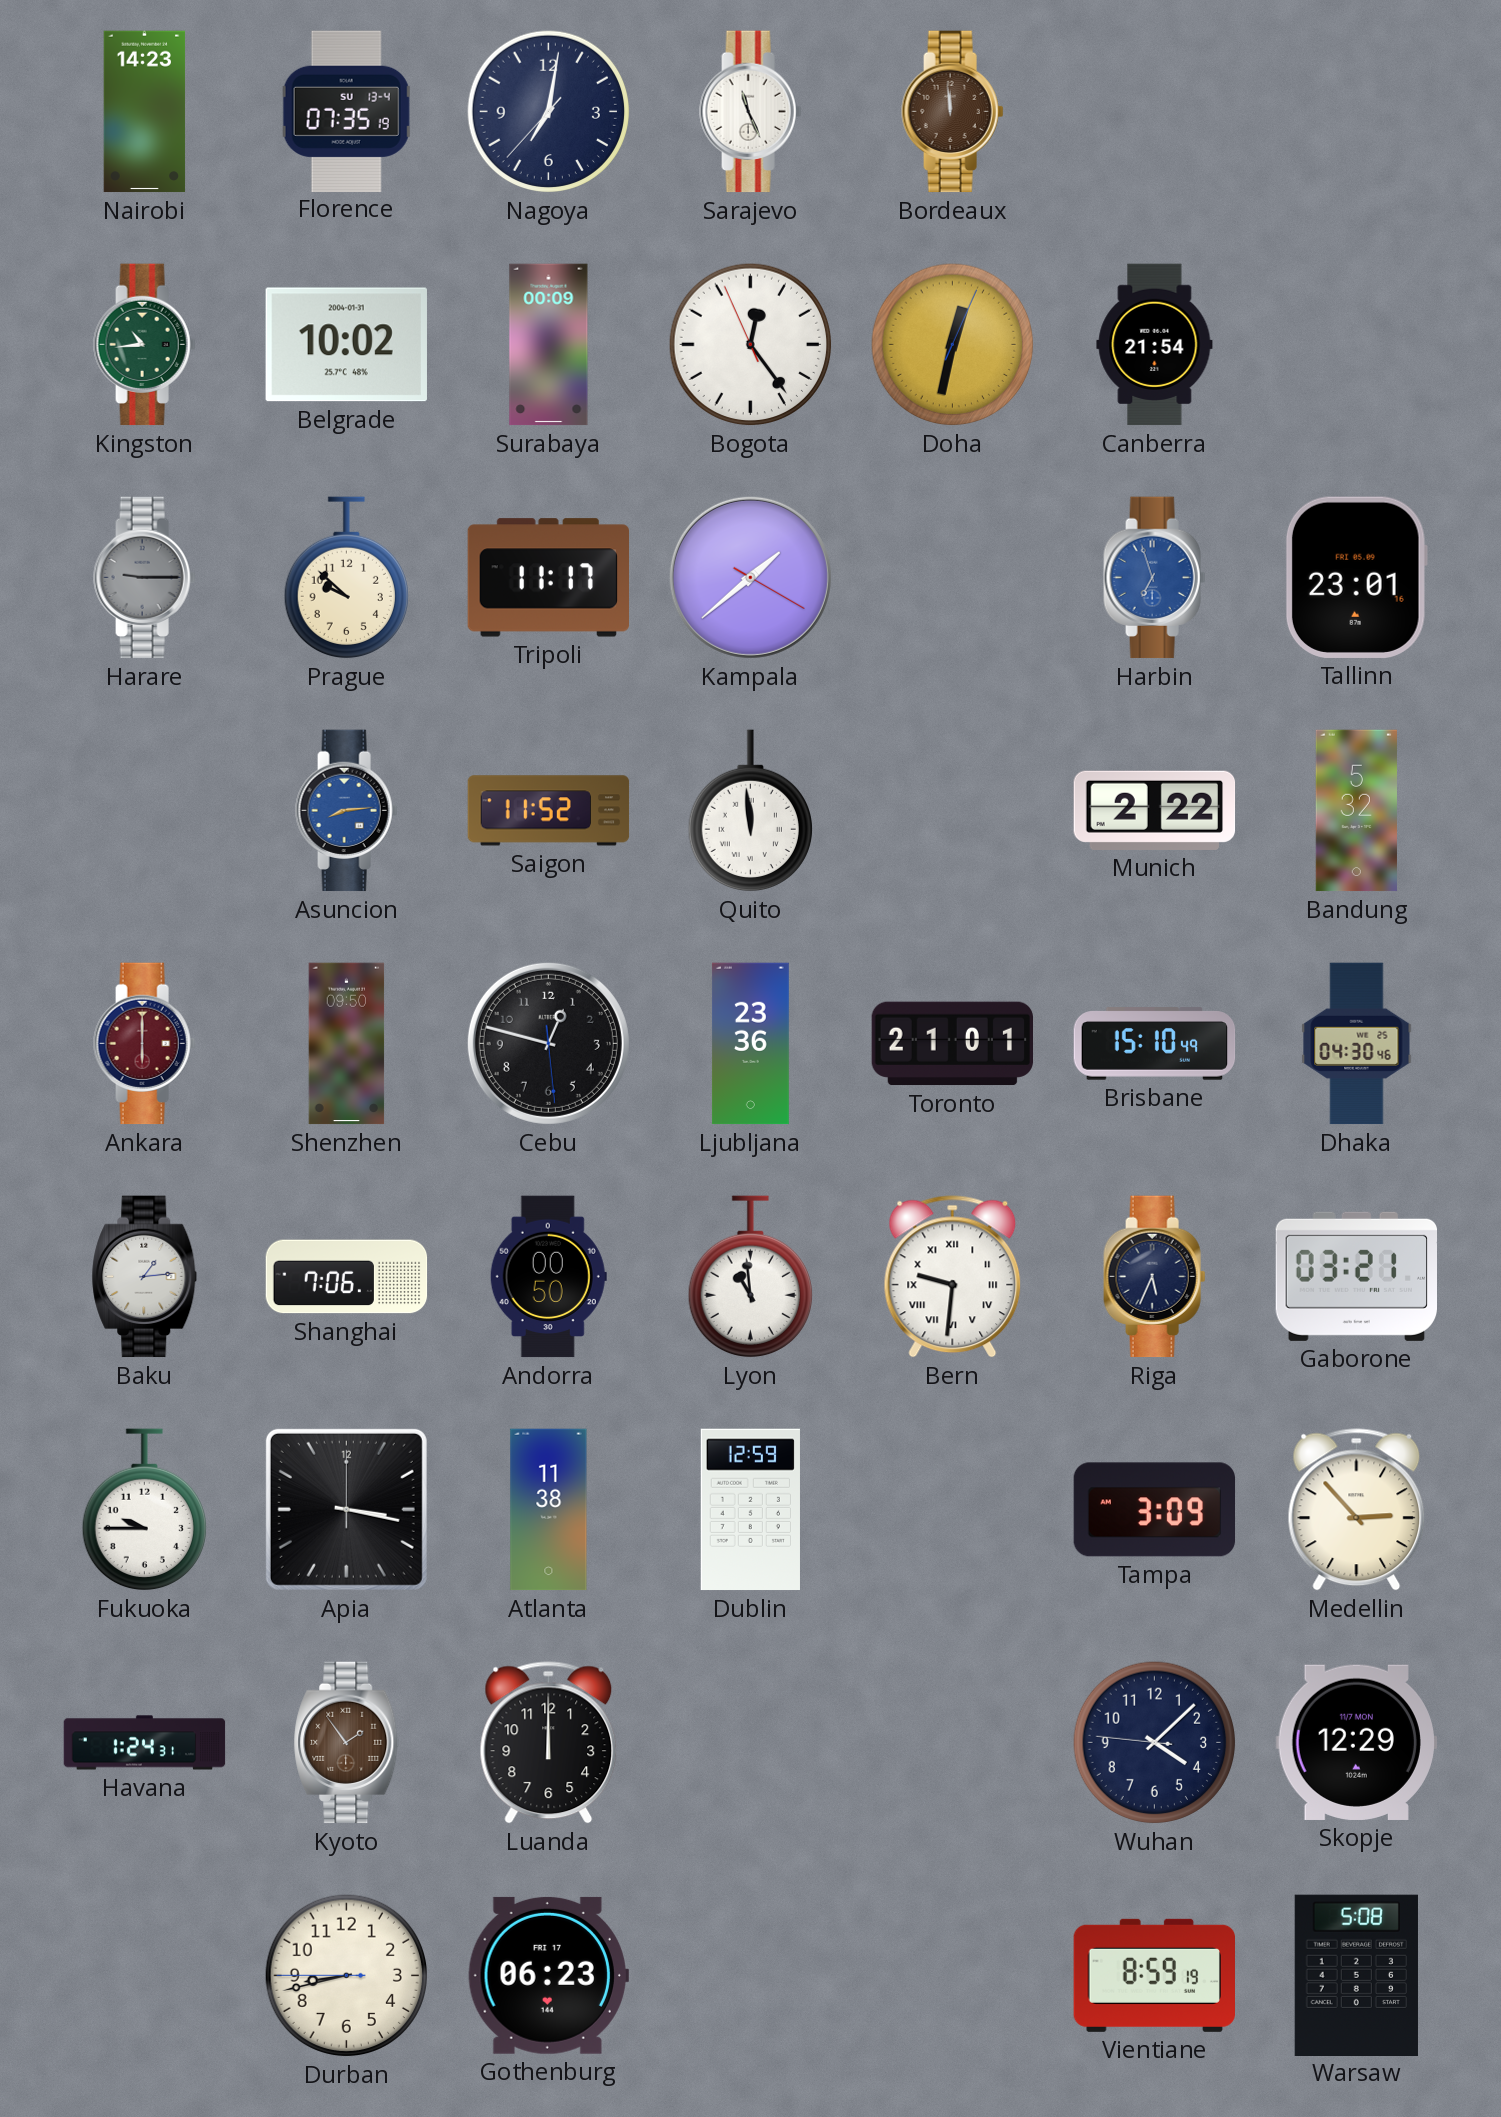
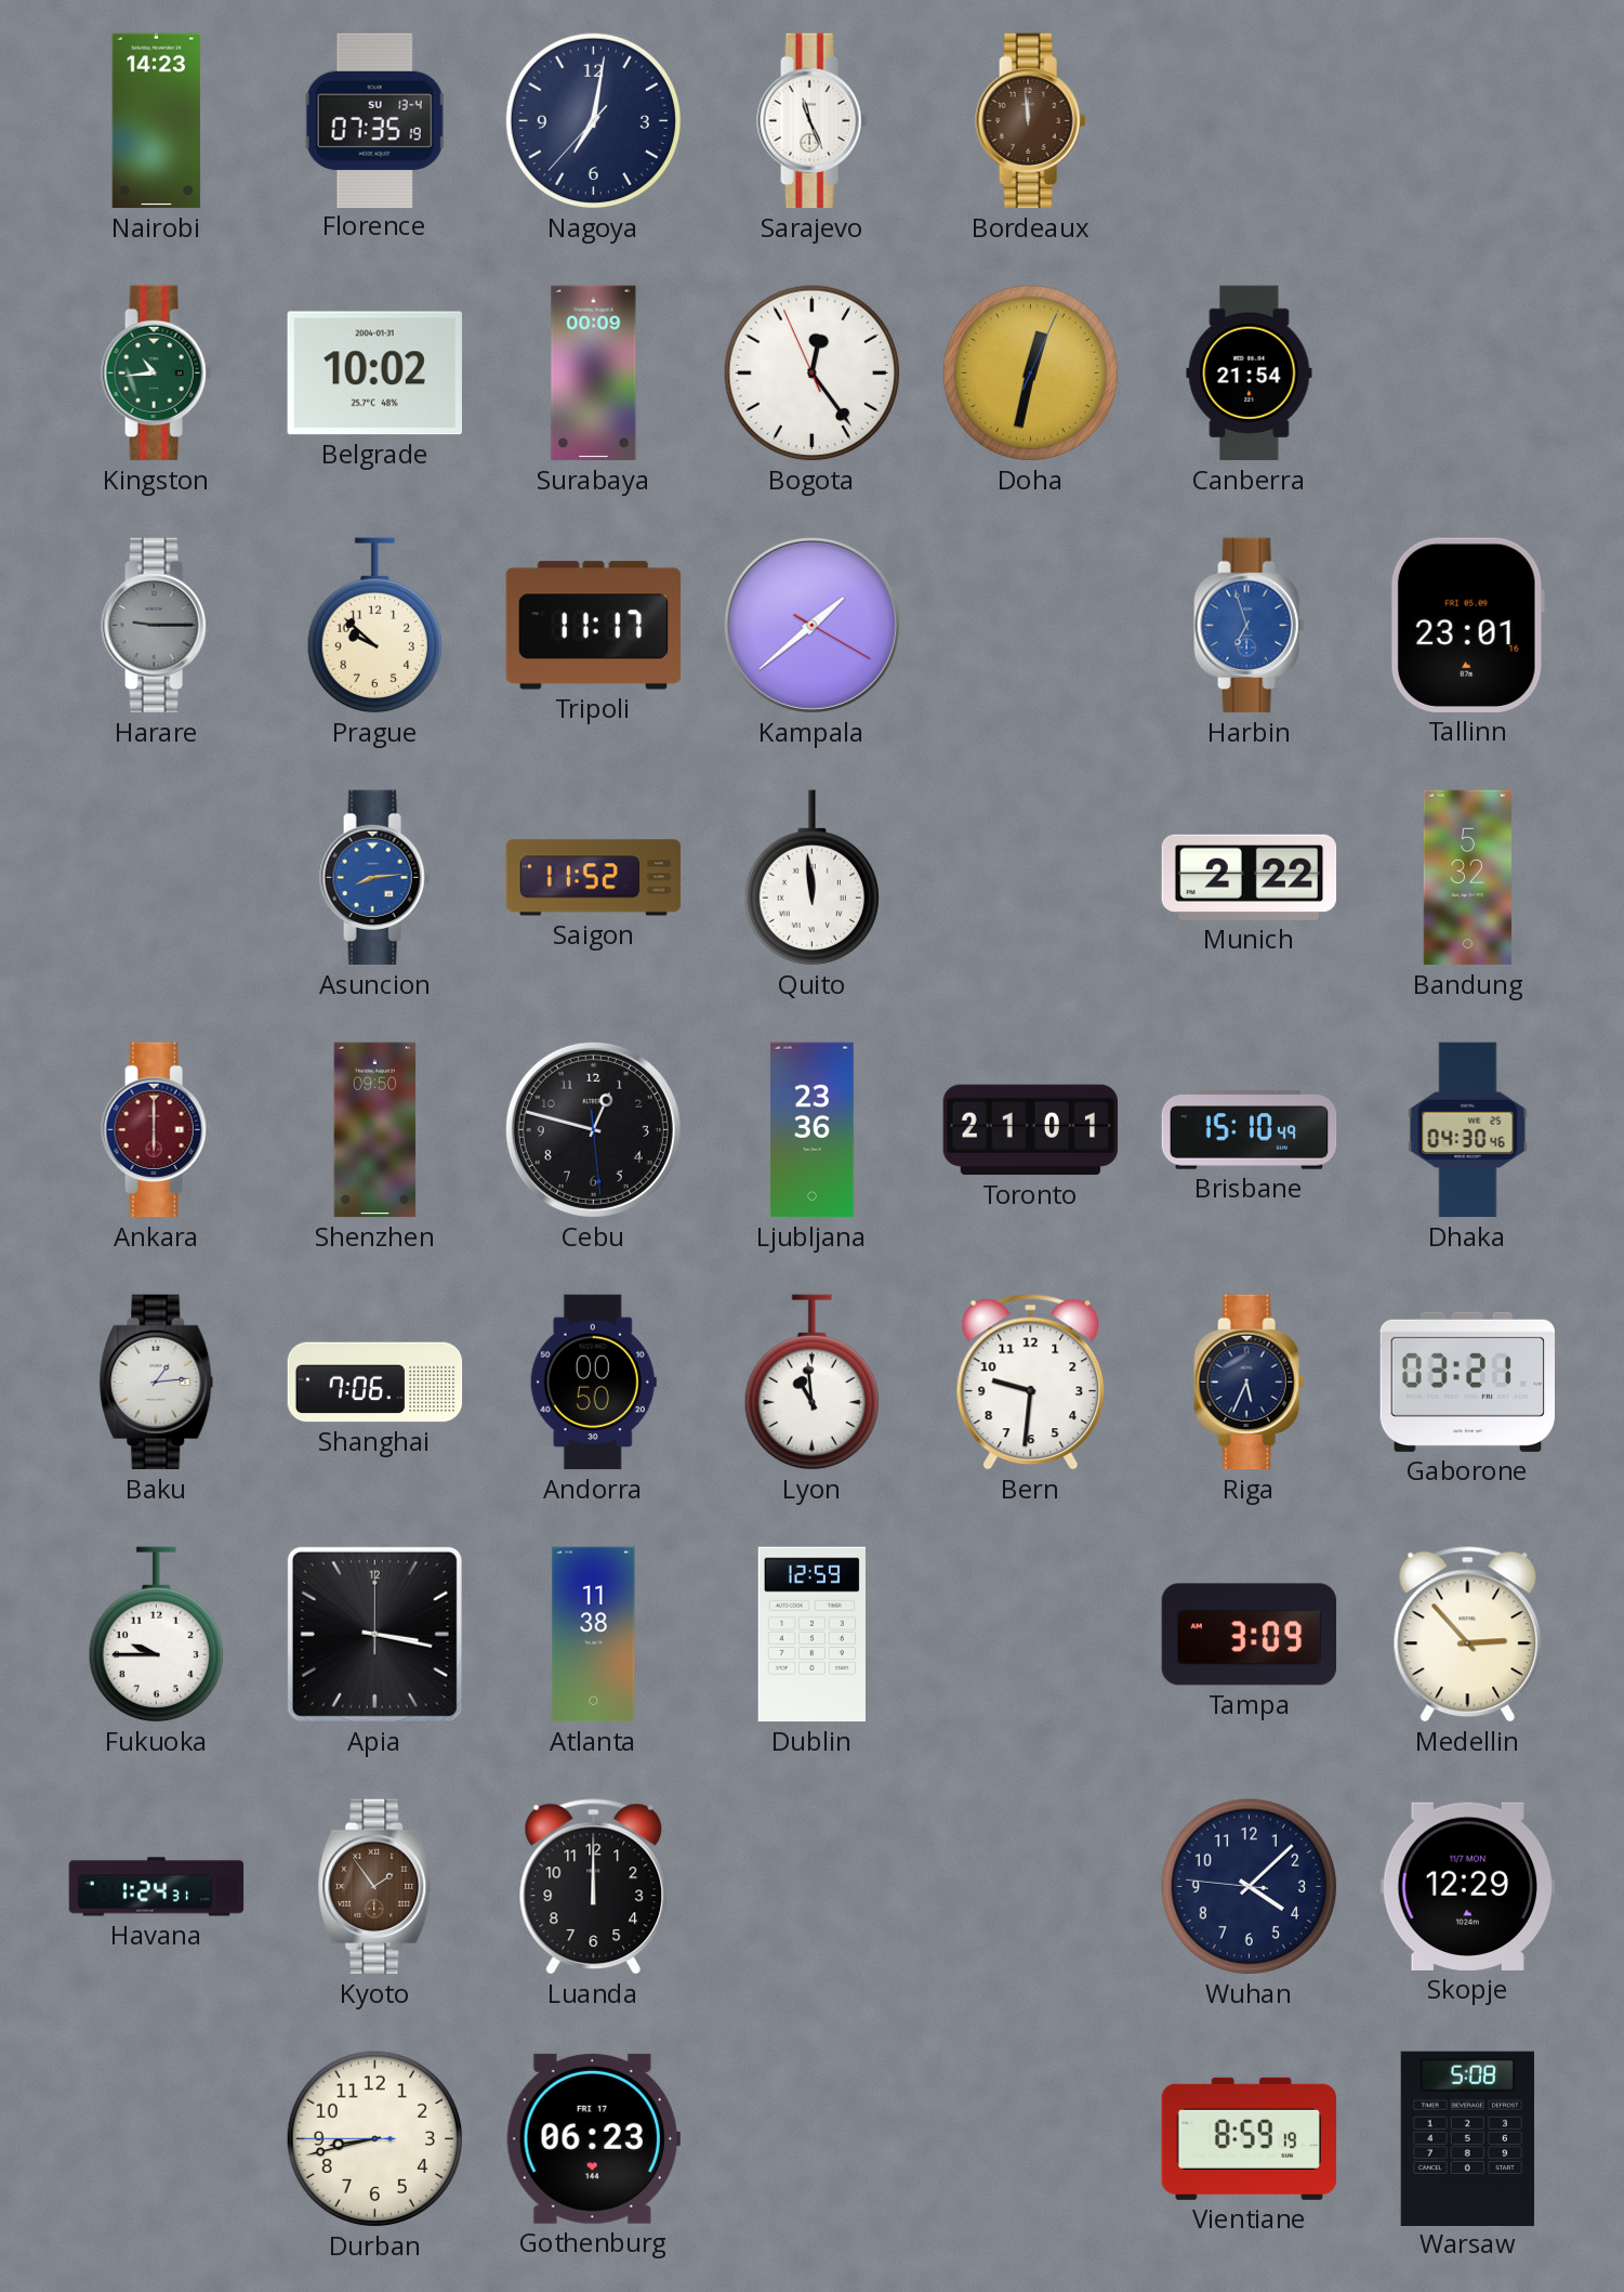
Bern numerals: Roman -> Arabic
